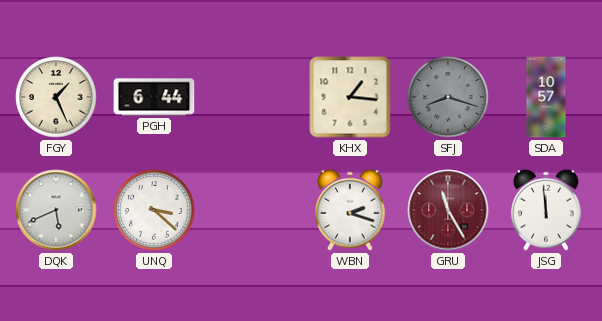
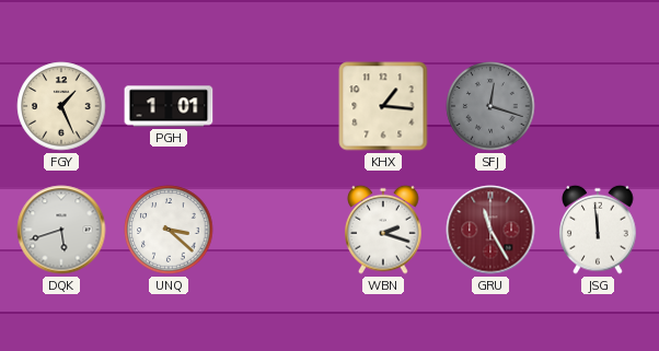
PGH: 6:44 -> 1:01
SFJ: 8:18 -> 12:18
SDA: 10:57 -> none
DQK: 5:41 -> 5:42
